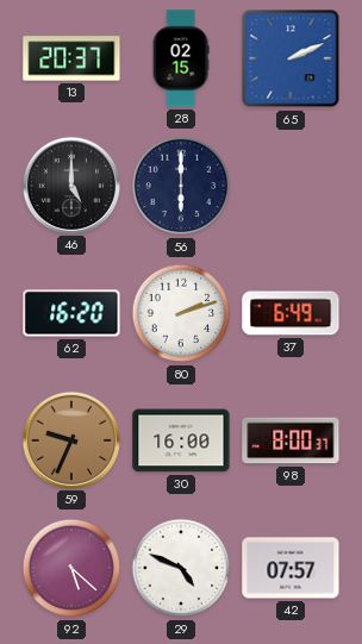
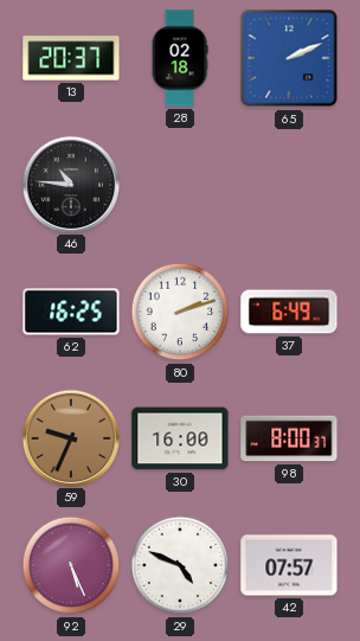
28: 02:15 -> 02:18
46: 5:00 -> 10:46
56: 6:00 -> none
62: 16:20 -> 16:25
92: 5:22 -> 5:26
